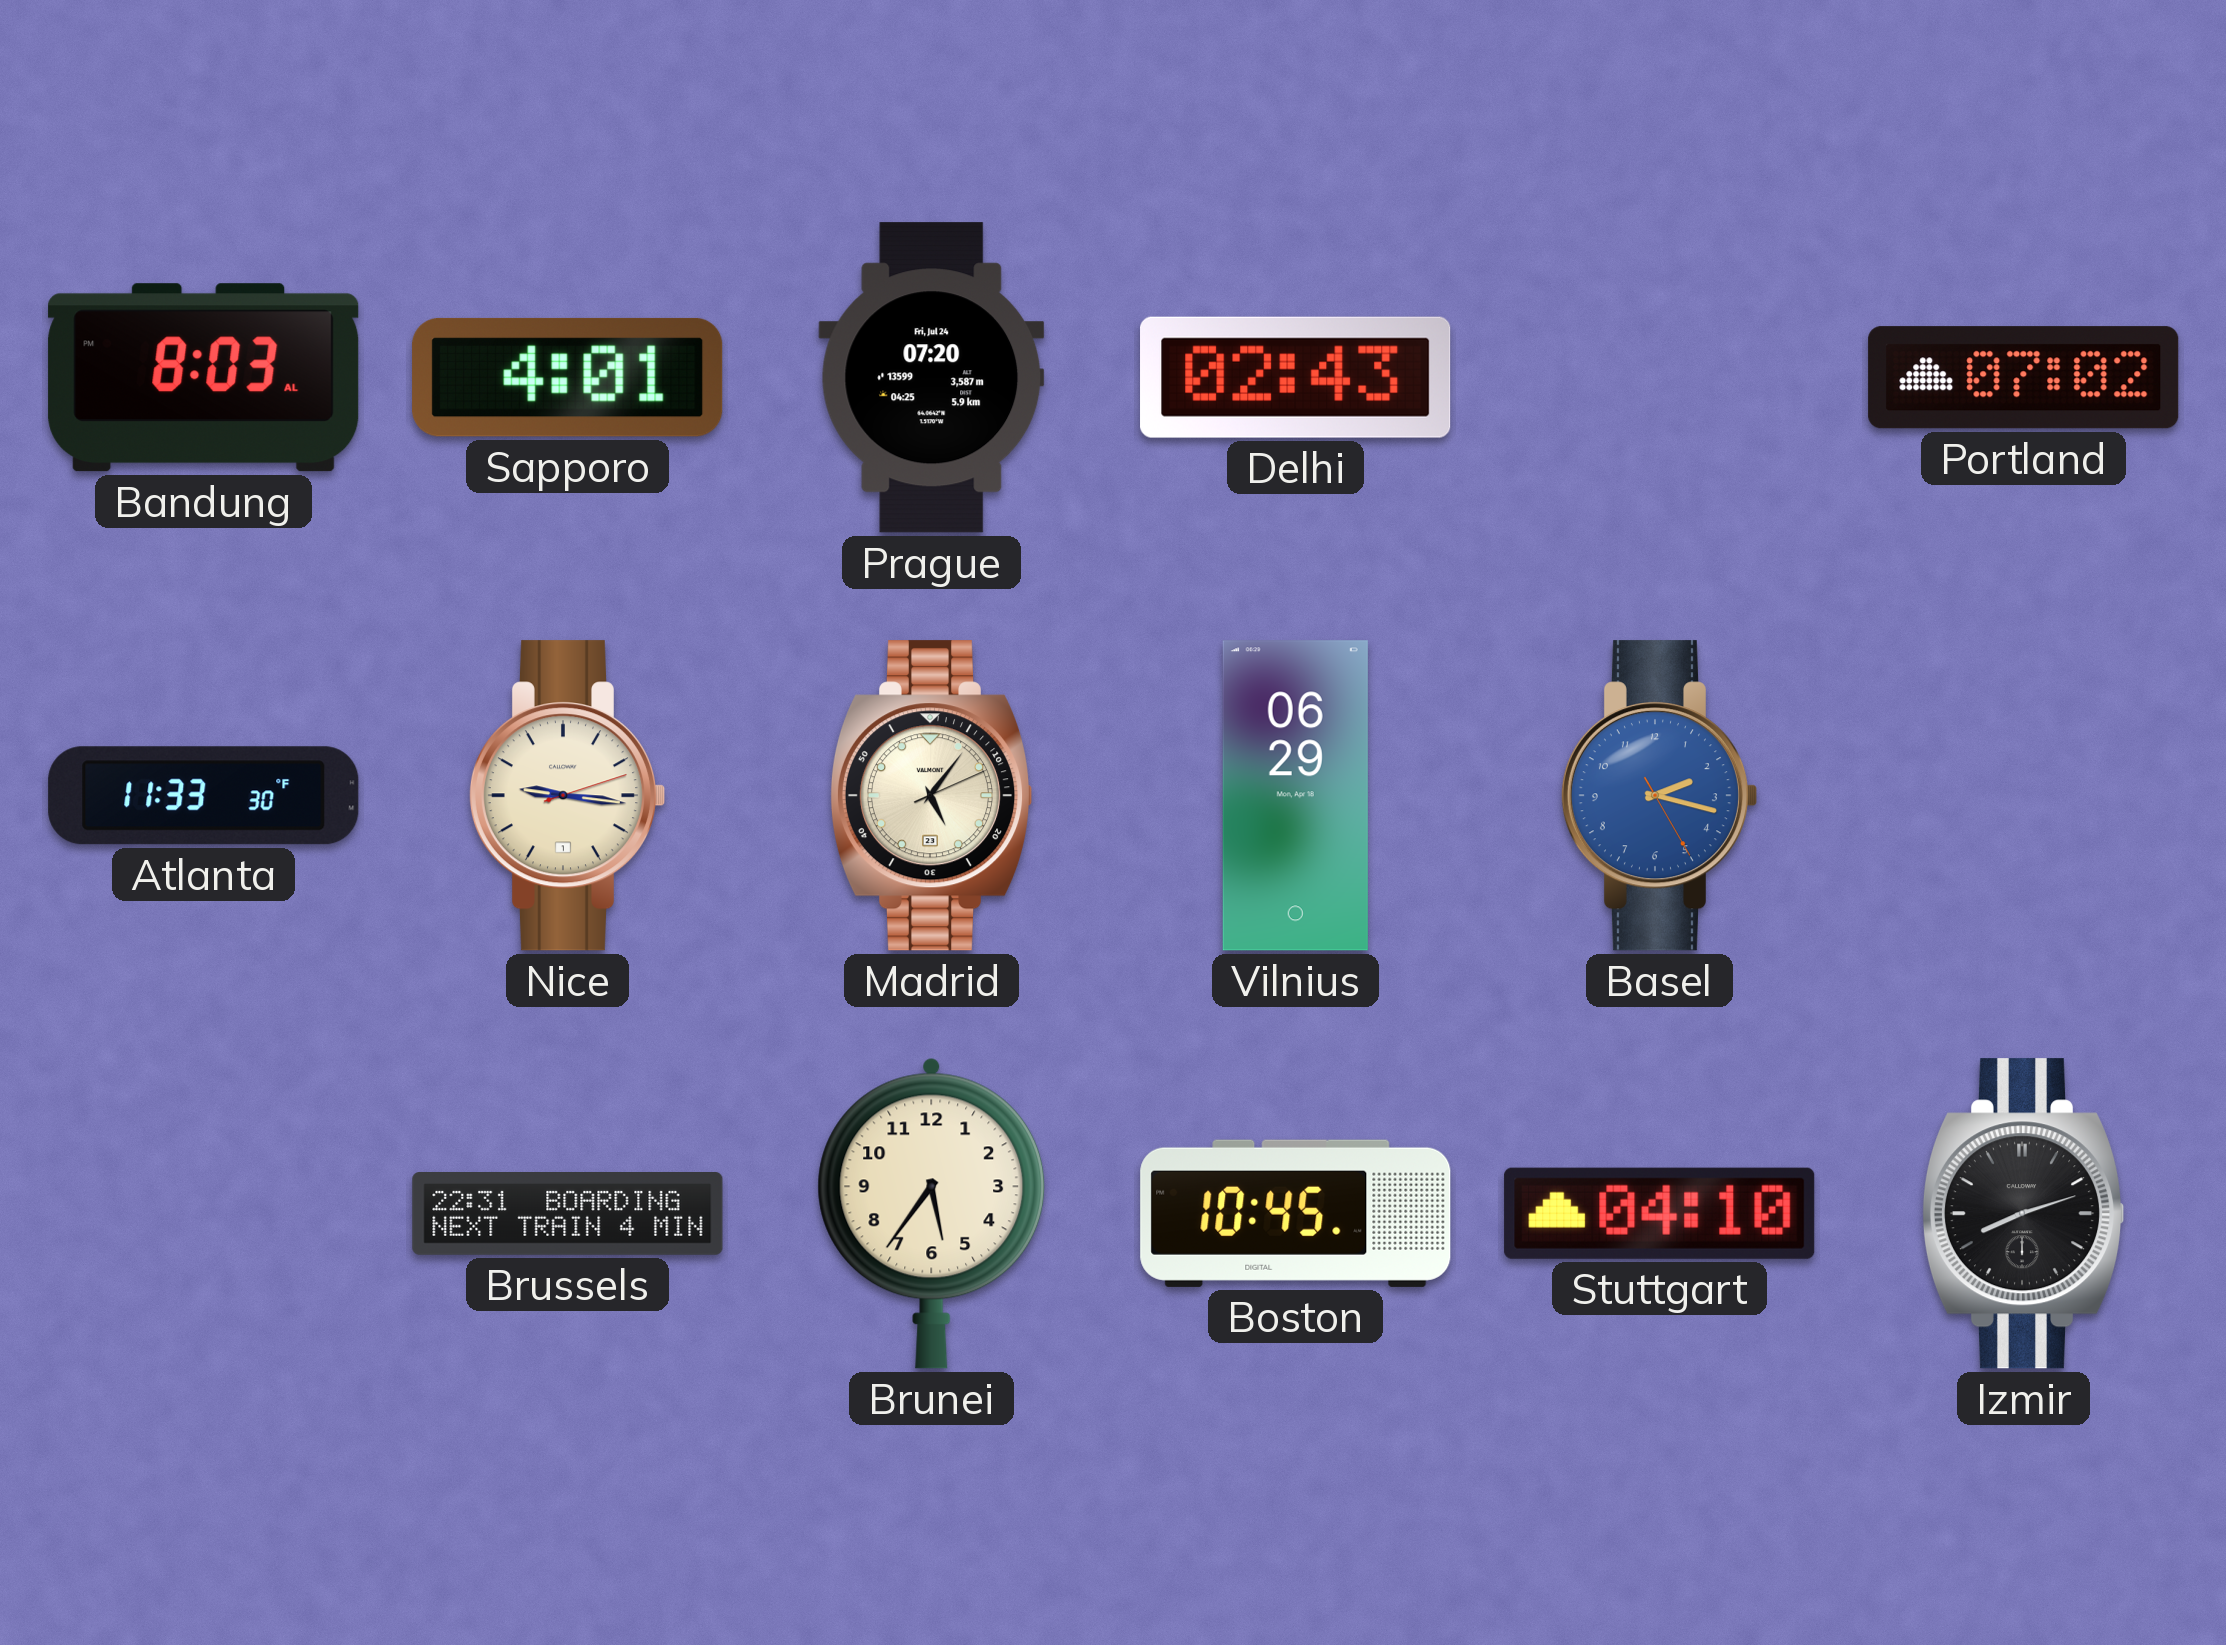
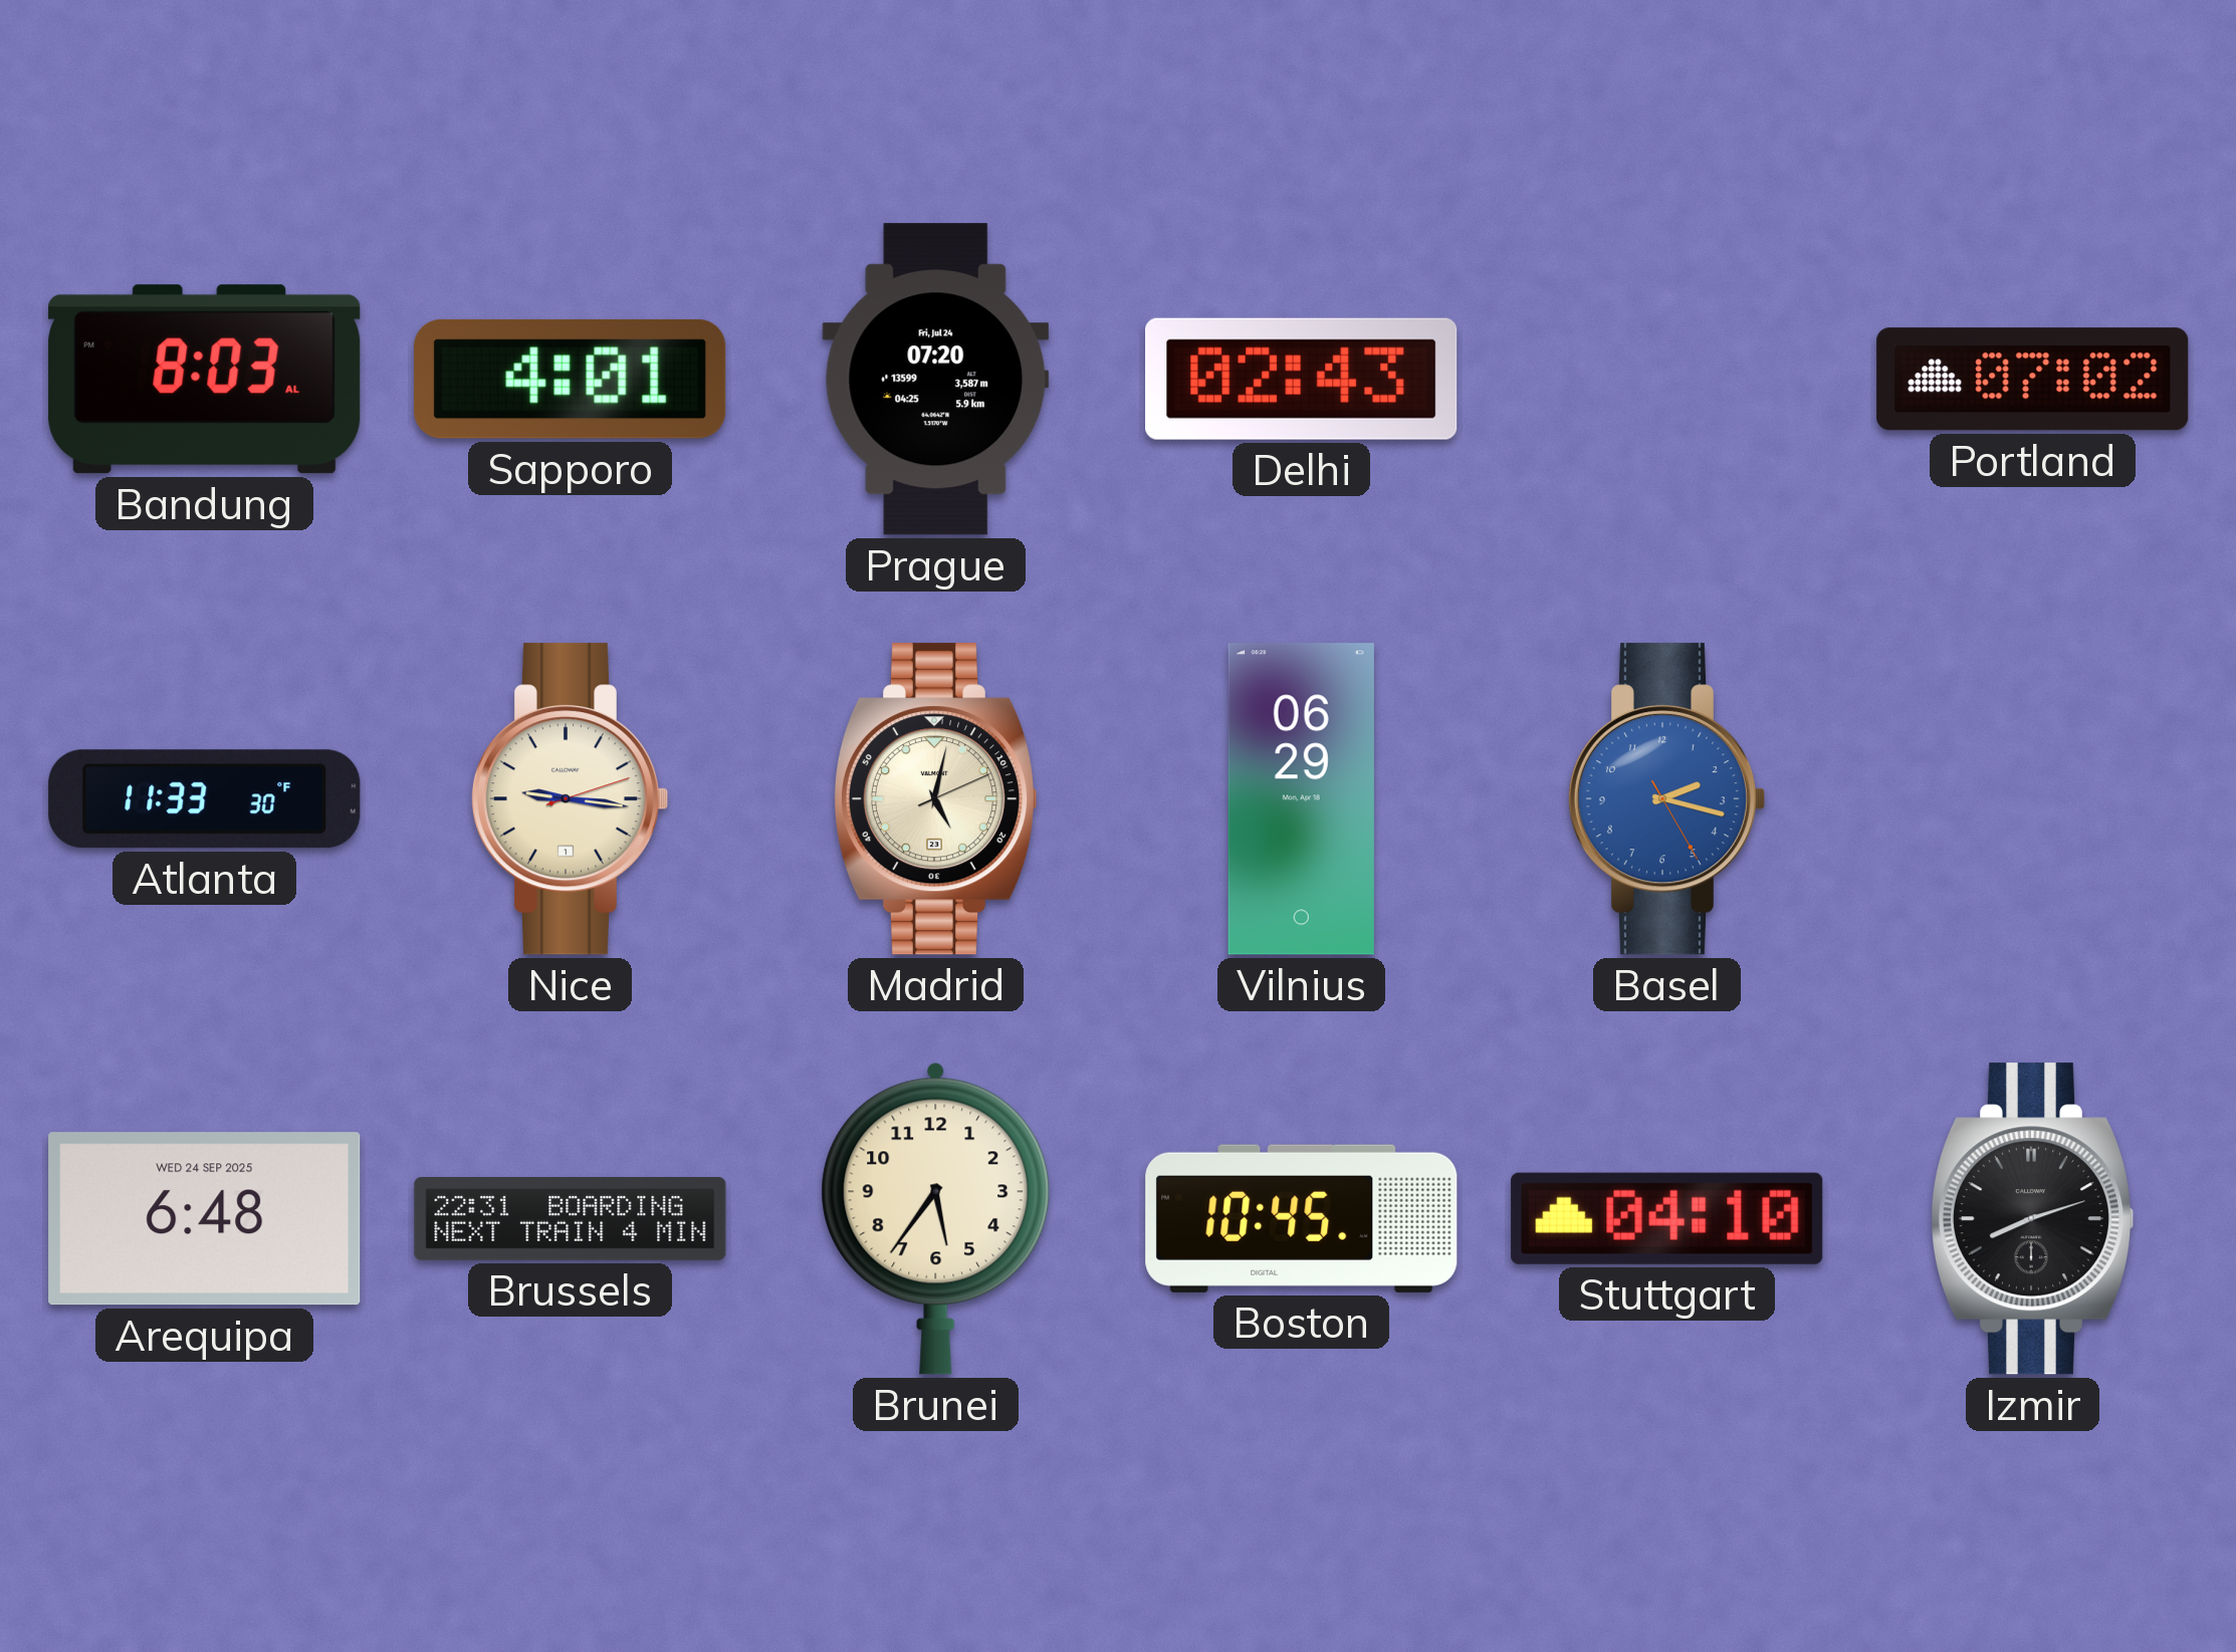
Madrid: 5:06 -> 5:02
Arequipa: none -> 6:48
